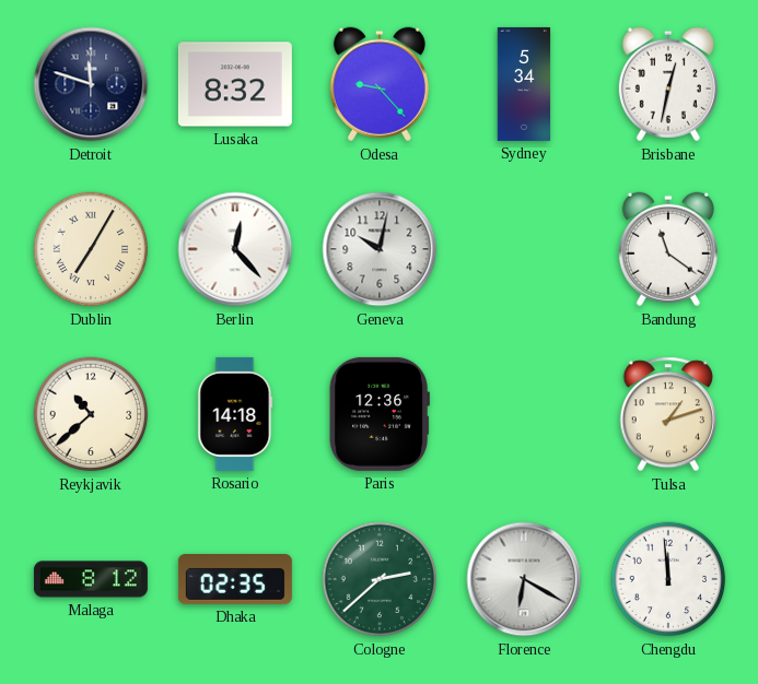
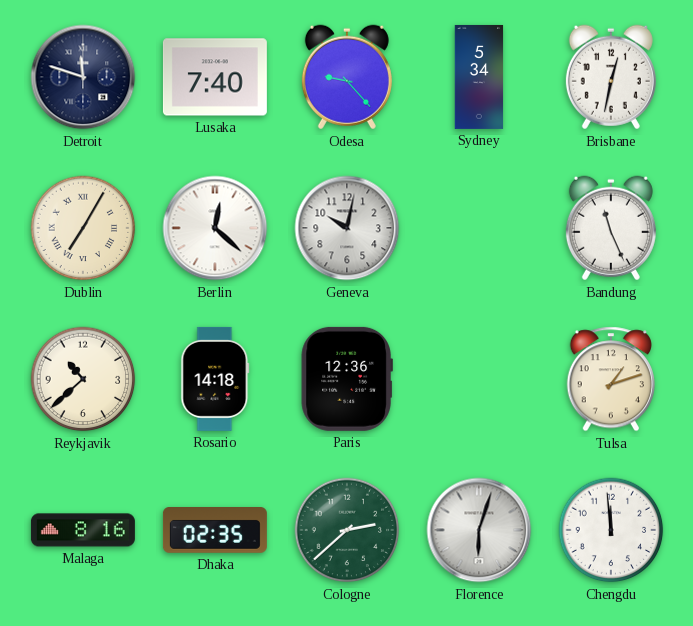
Lusaka: 8:32 -> 7:40
Berlin: 12:23 -> 12:22
Bandung: 11:21 -> 11:26
Malaga: 8:12 -> 8:16
Florence: 6:20 -> 6:03
